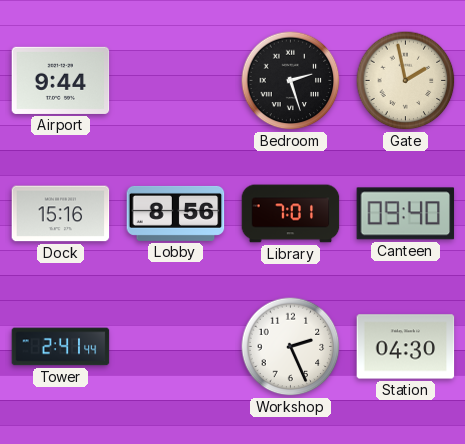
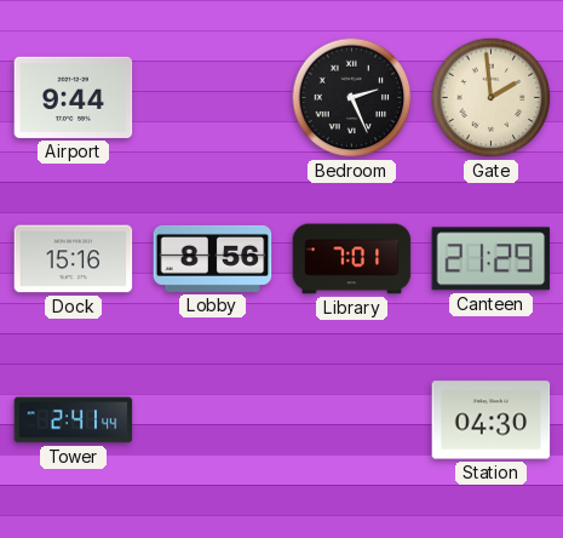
Bedroom: 2:27 -> 2:26
Gate: 1:58 -> 1:59
Canteen: 09:40 -> 21:29
Workshop: 2:26 -> none
